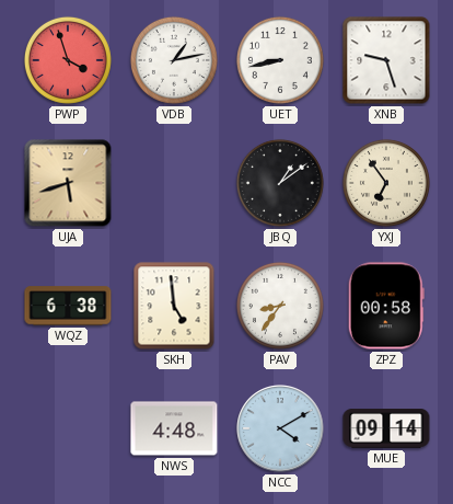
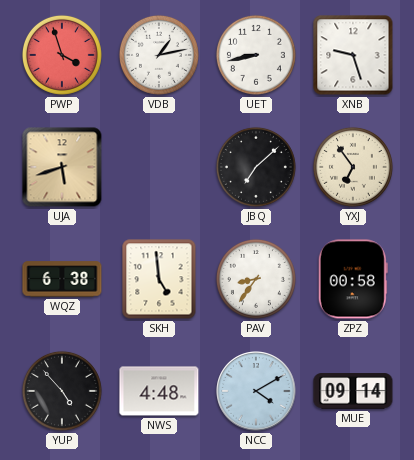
JBQ: 1:09 -> 7:08
YUP: none -> 4:53
